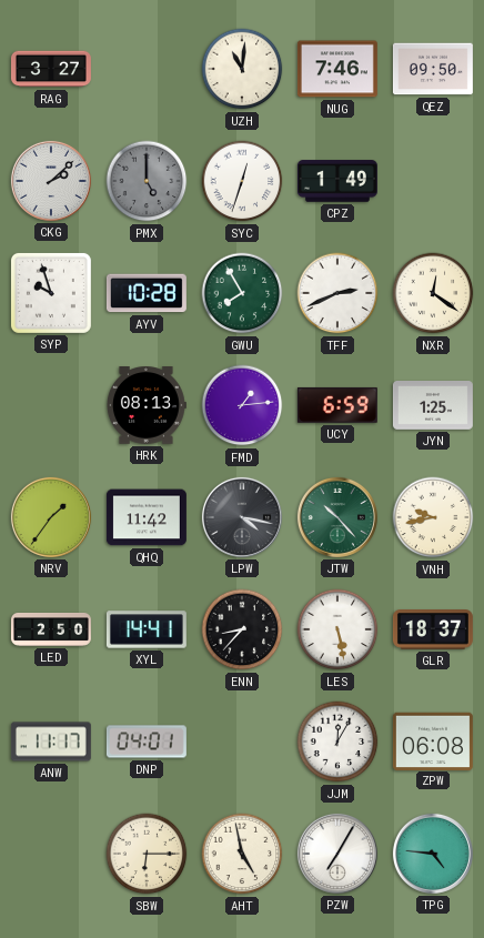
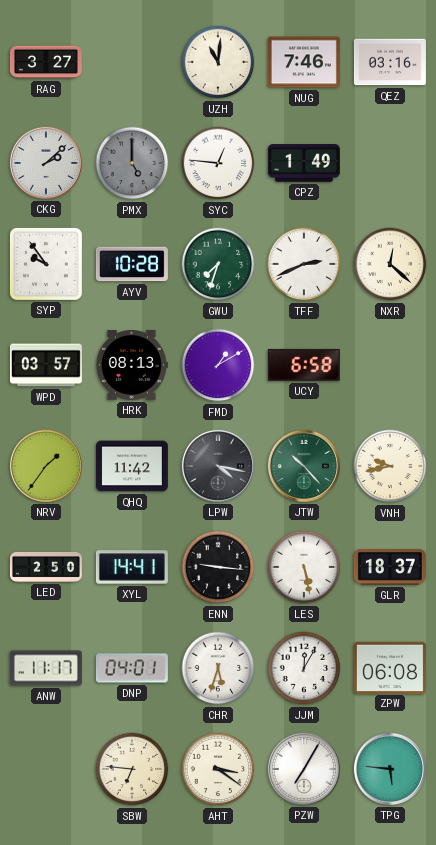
QEZ: 09:50 -> 03:16
SYC: 12:33 -> 12:46
SYP: 9:57 -> 9:54
GWU: 7:55 -> 7:33
NXR: 12:21 -> 12:22
WPD: none -> 03:57
FMD: 1:14 -> 1:10
UCY: 6:59 -> 6:58
JYN: 1:25 -> none
ENN: 8:37 -> 9:16
CHR: none -> 5:33
SBW: 6:15 -> 6:46
AHT: 4:58 -> 3:21
TPG: 4:46 -> 5:46
